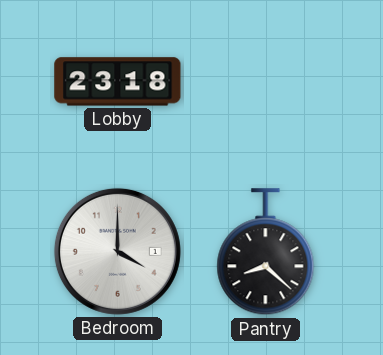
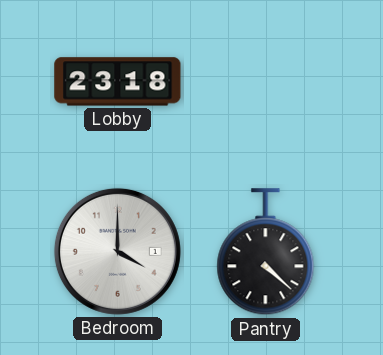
Pantry: 8:22 -> 4:22
